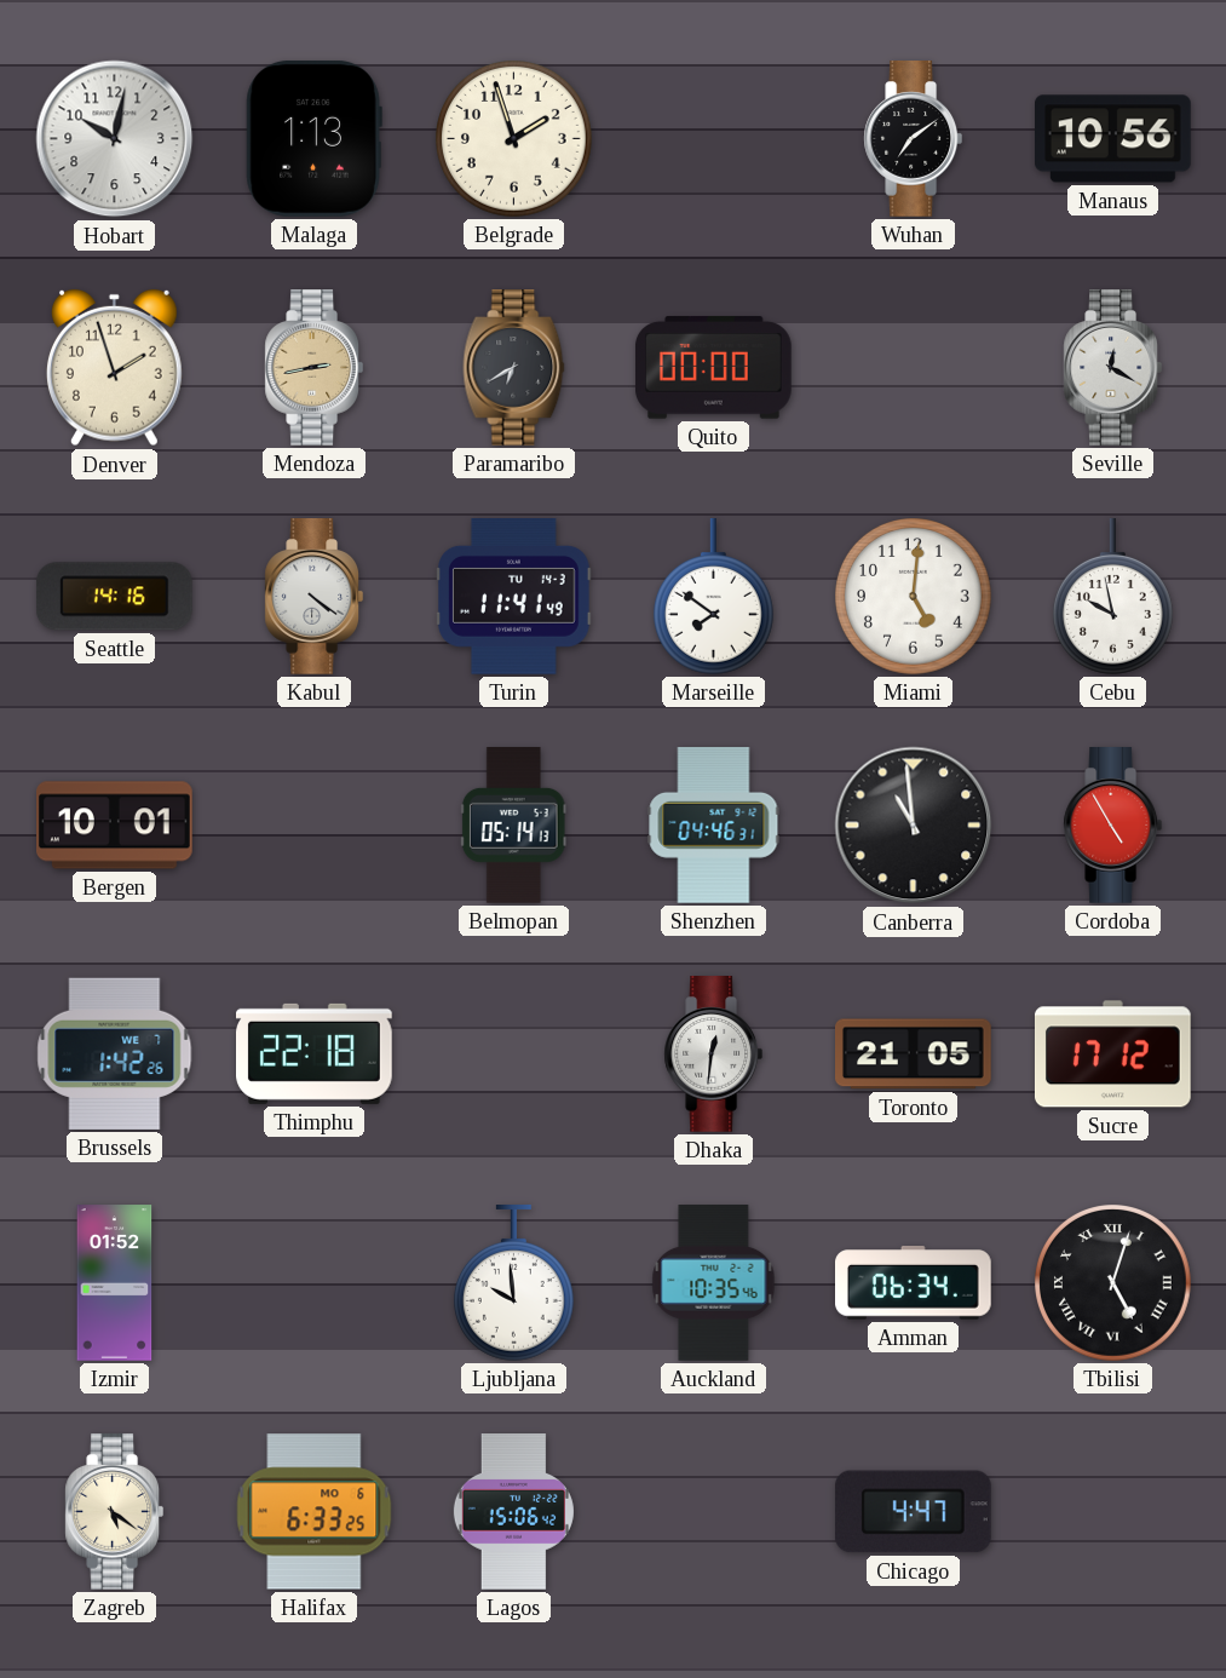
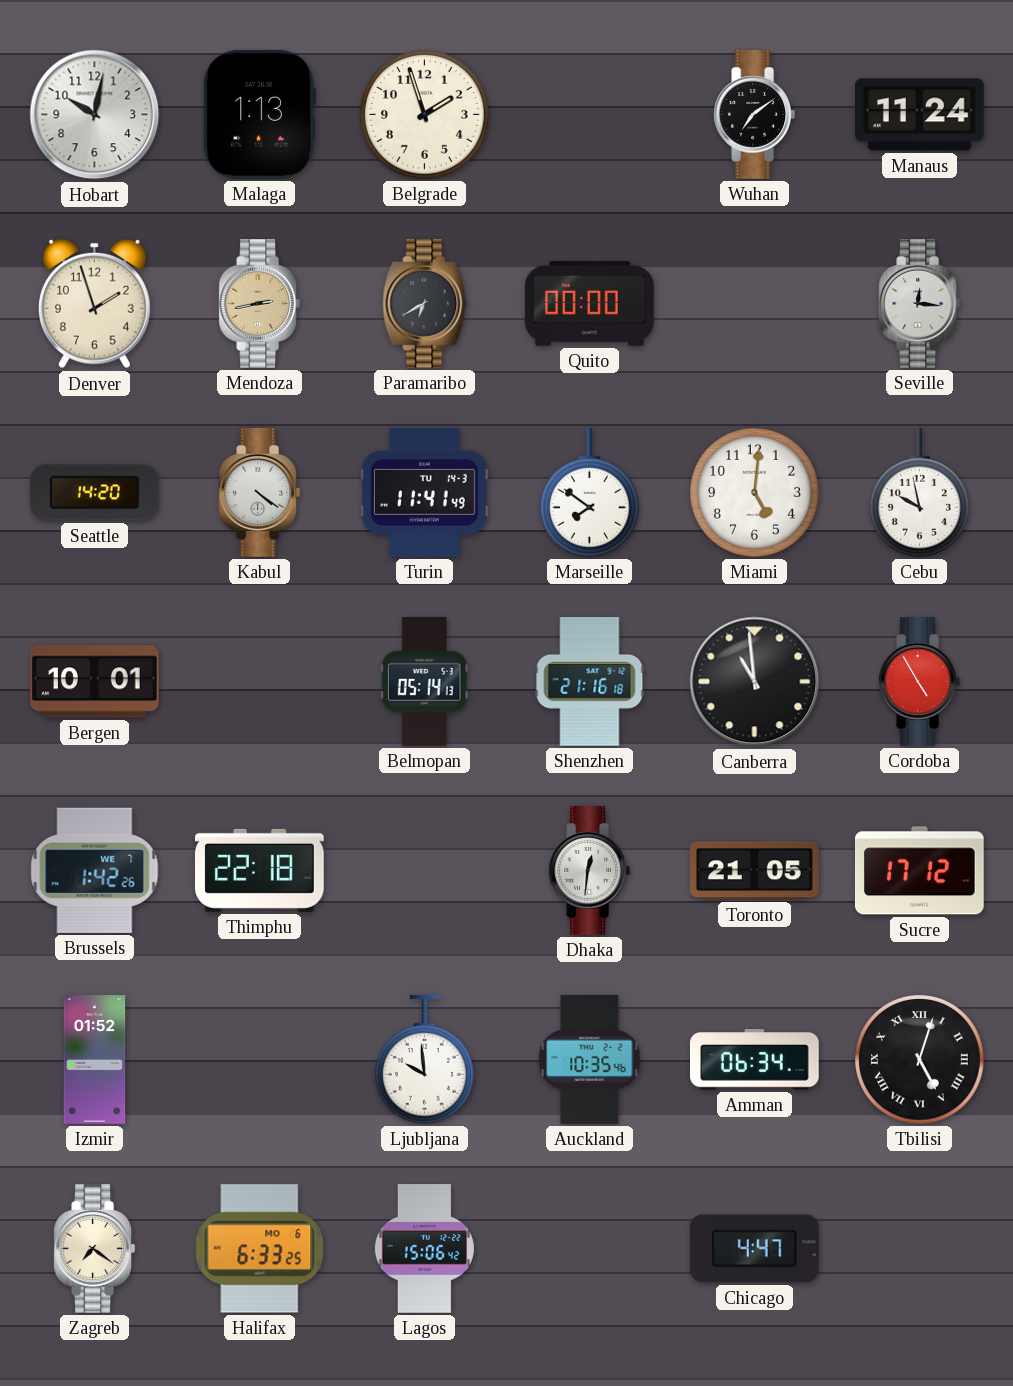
Manaus: 10:56 -> 11:24
Seville: 12:20 -> 12:16
Seattle: 14:16 -> 14:20
Shenzhen: 04:46 -> 21:16
Zagreb: 5:21 -> 7:21
